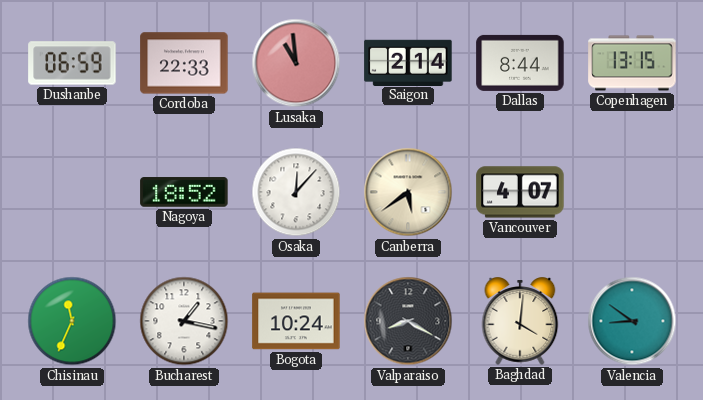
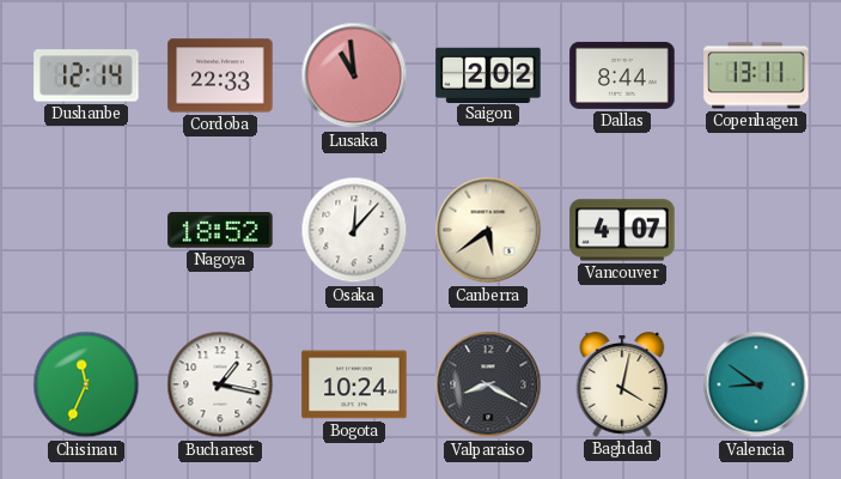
Dushanbe: 06:59 -> 12:14
Saigon: 2:14 -> 2:02
Copenhagen: 13:15 -> 13:11
Baghdad: 4:01 -> 4:02
